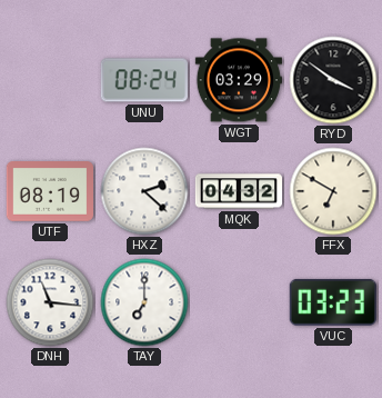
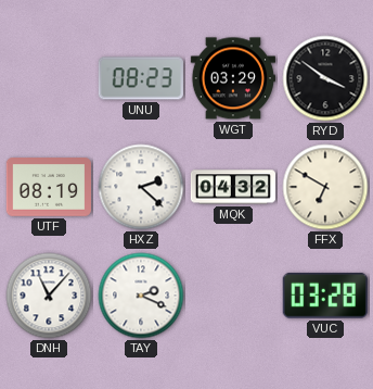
UNU: 08:24 -> 08:23
DNH: 11:16 -> 11:07
TAY: 7:00 -> 2:19
VUC: 03:23 -> 03:28
